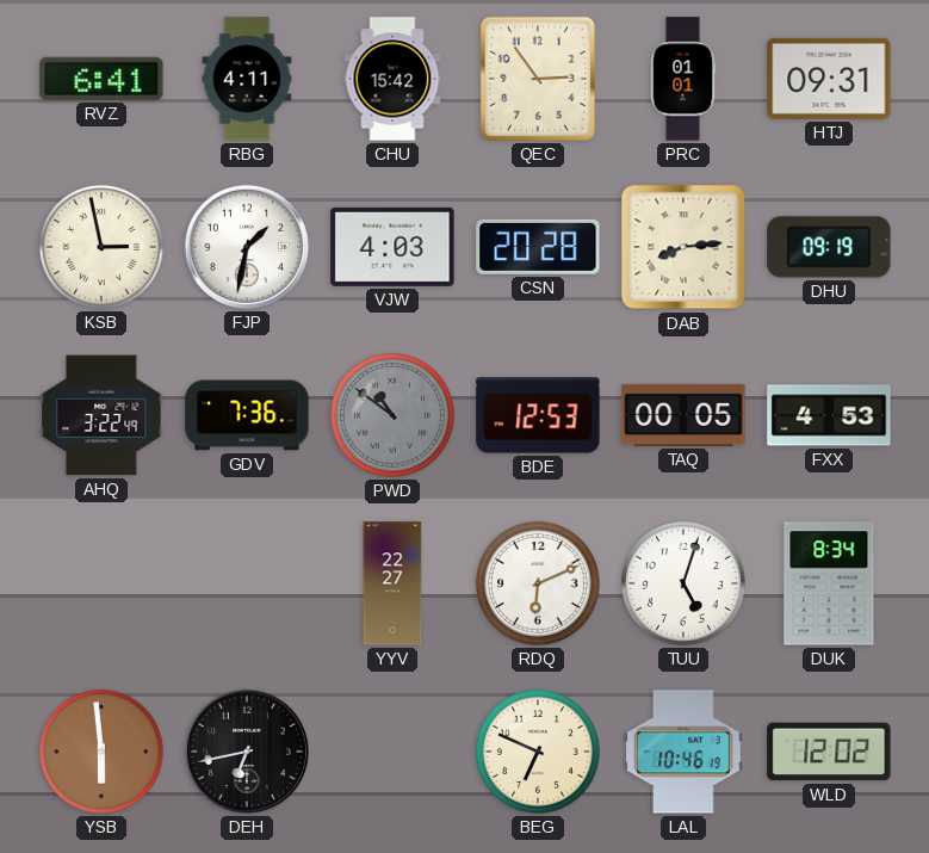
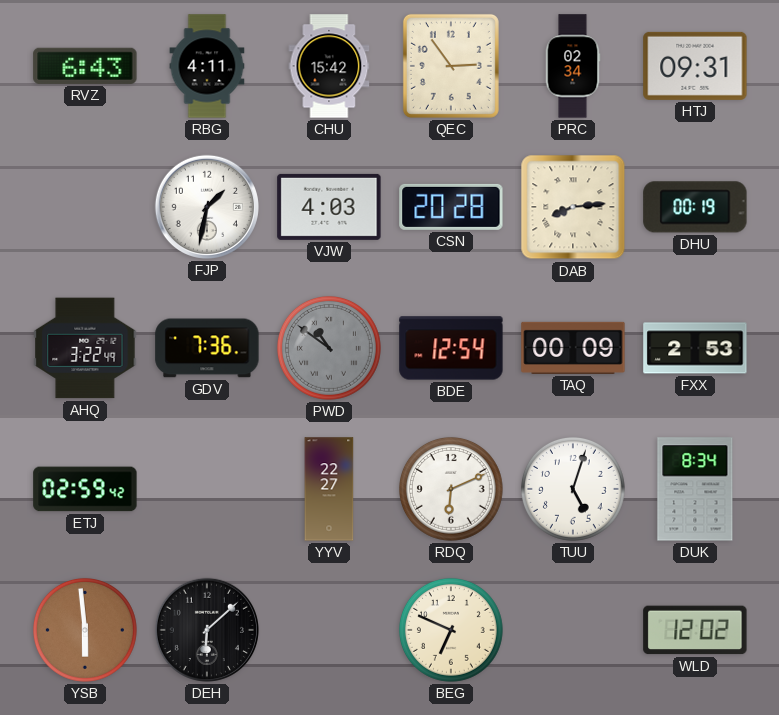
RVZ: 6:41 -> 6:43
PRC: 01:01 -> 02:34
KSB: 2:58 -> none
DHU: 09:19 -> 00:19
BDE: 12:53 -> 12:54
TAQ: 00:05 -> 00:09
FXX: 4:53 -> 2:53
ETJ: none -> 02:59
DEH: 6:43 -> 6:08
LAL: 10:46 -> none
